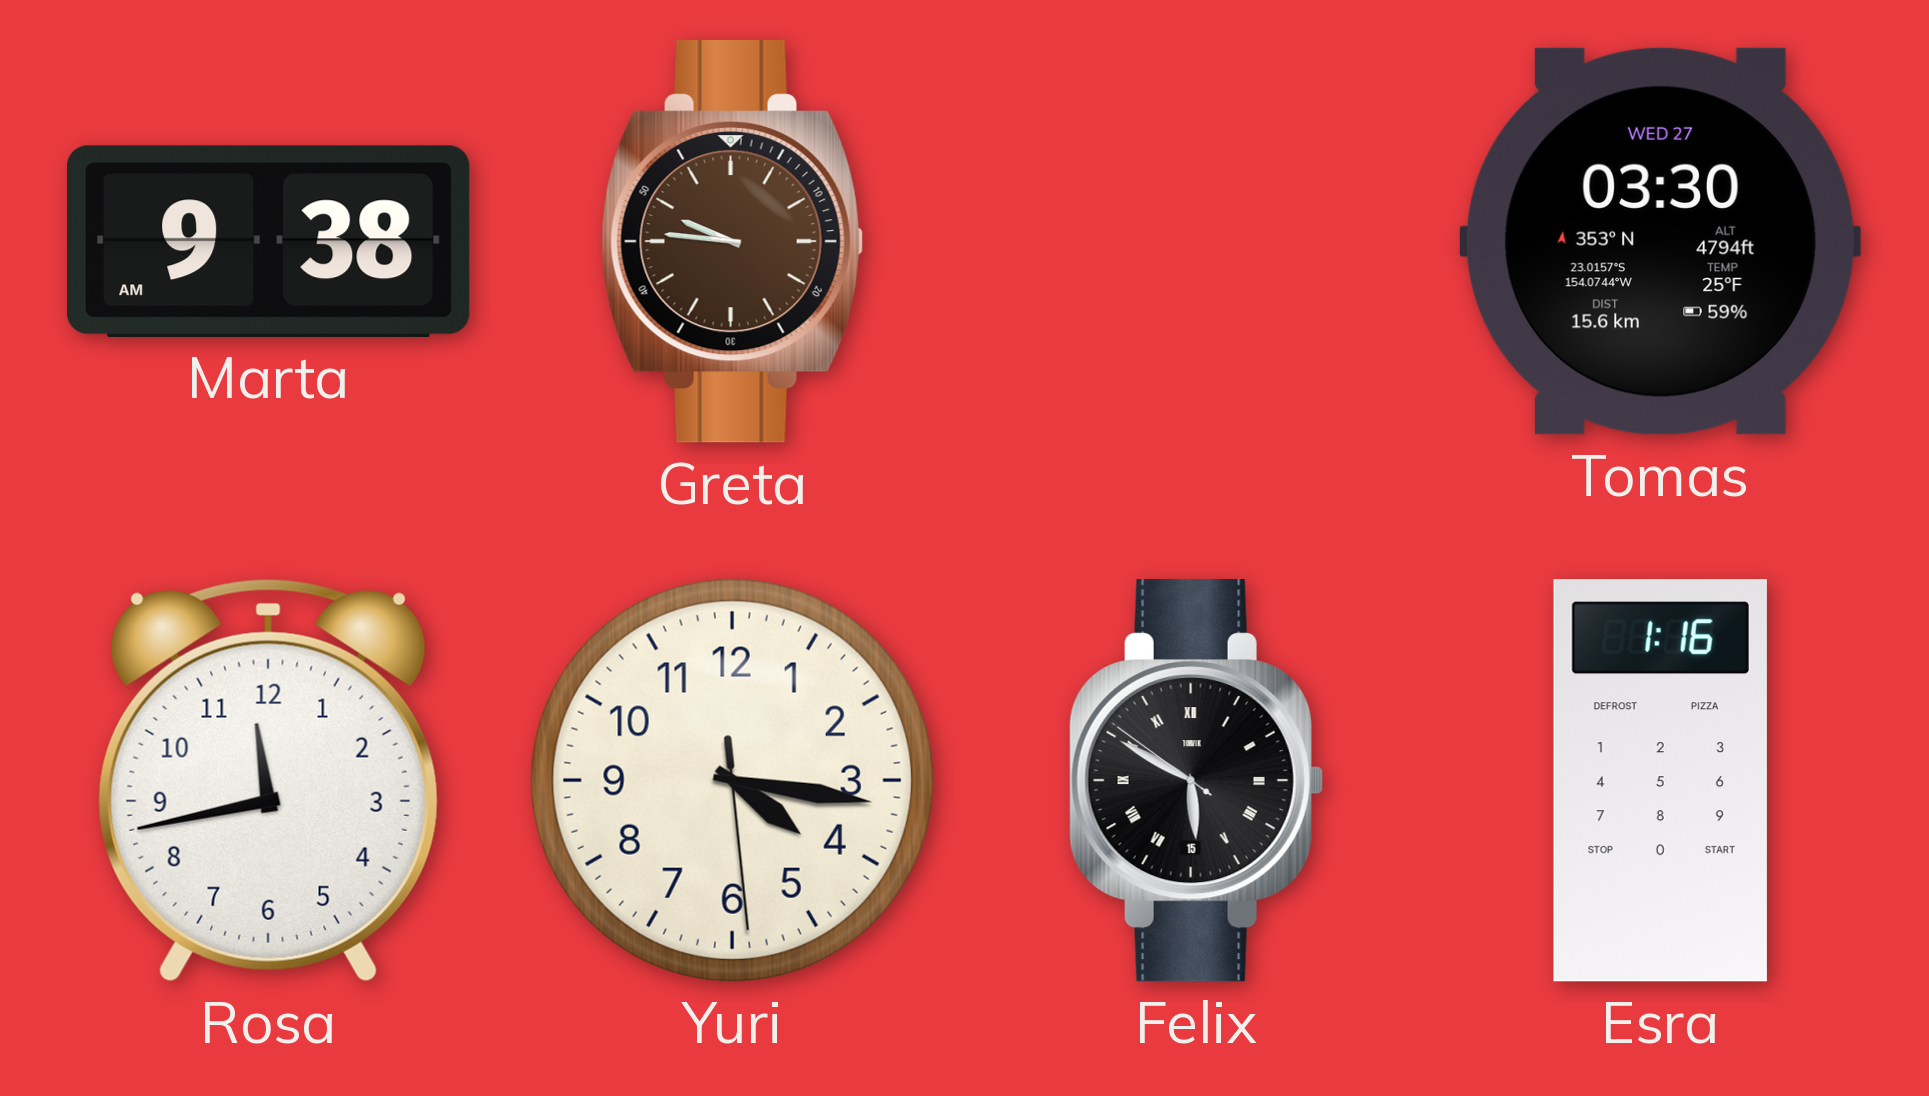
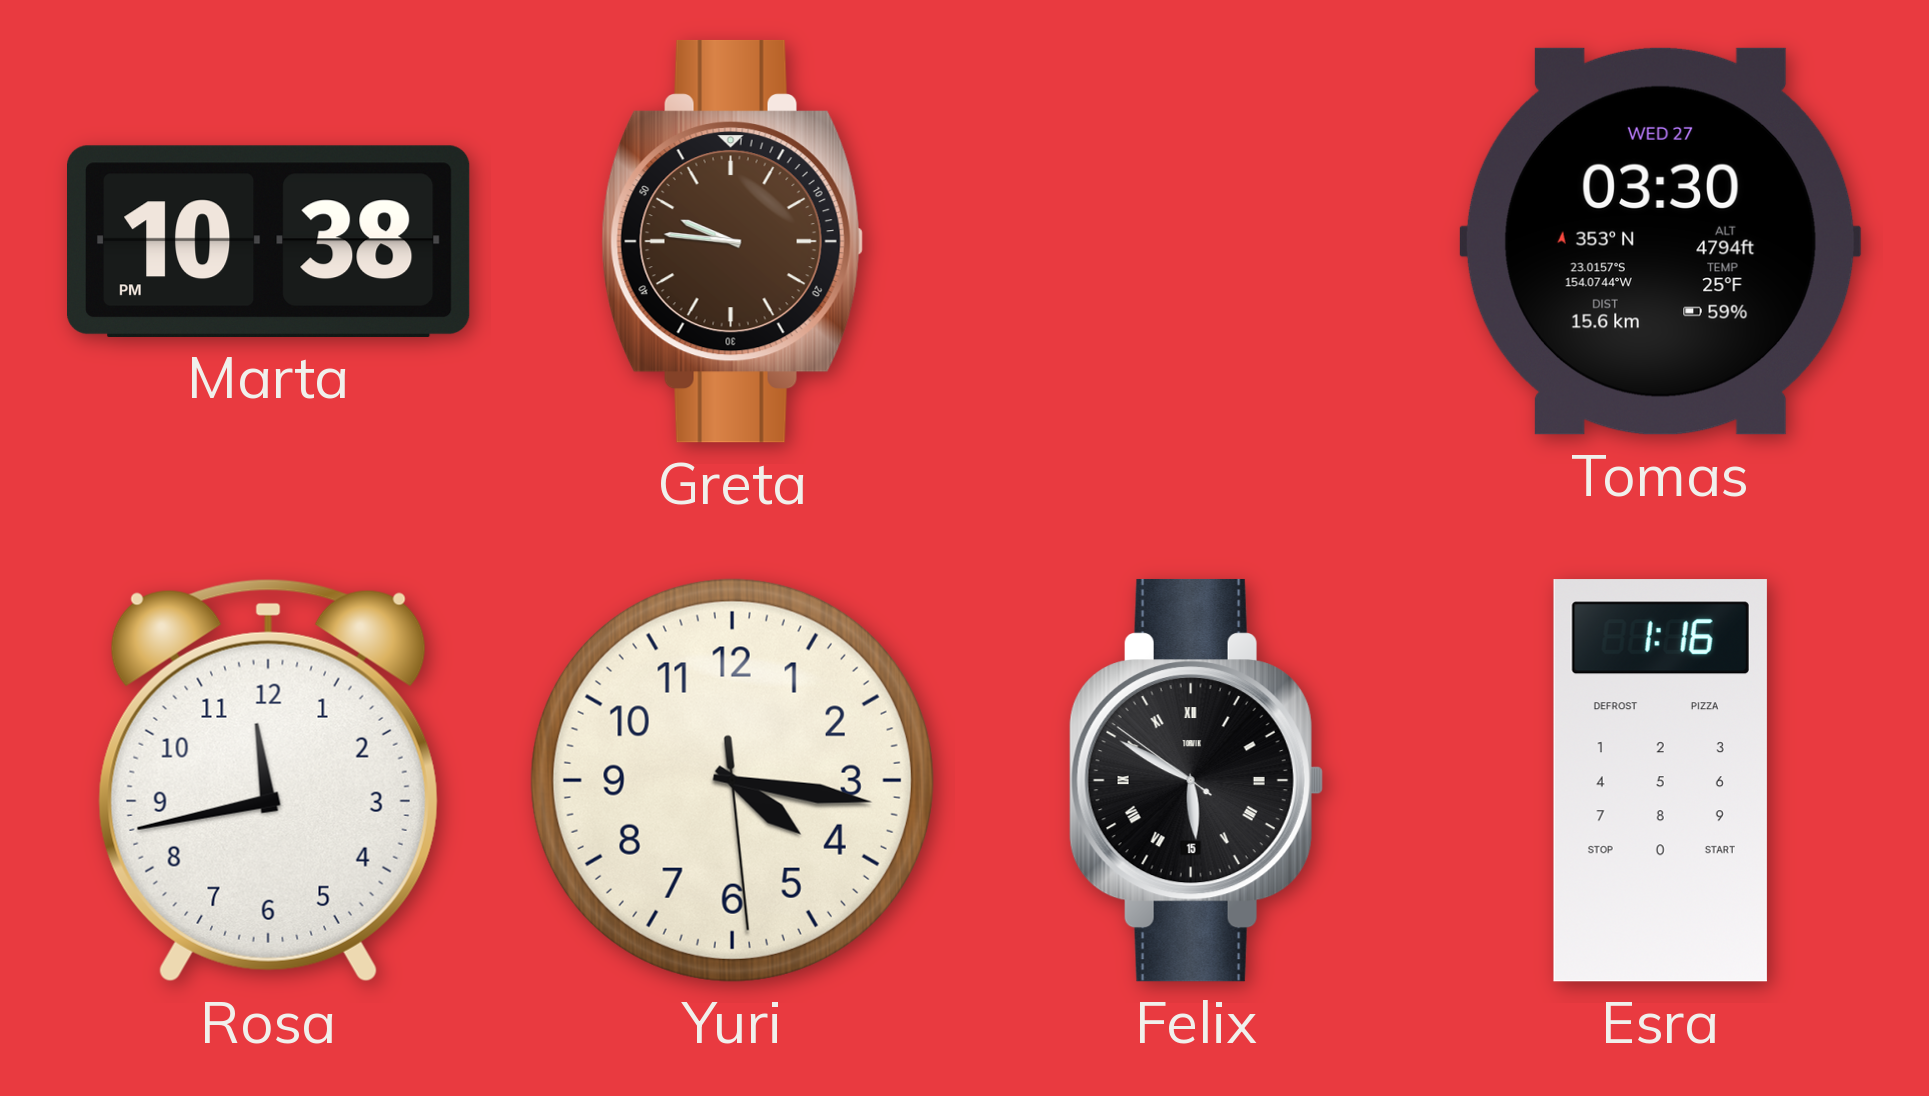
Marta: 9:38 -> 10:38
